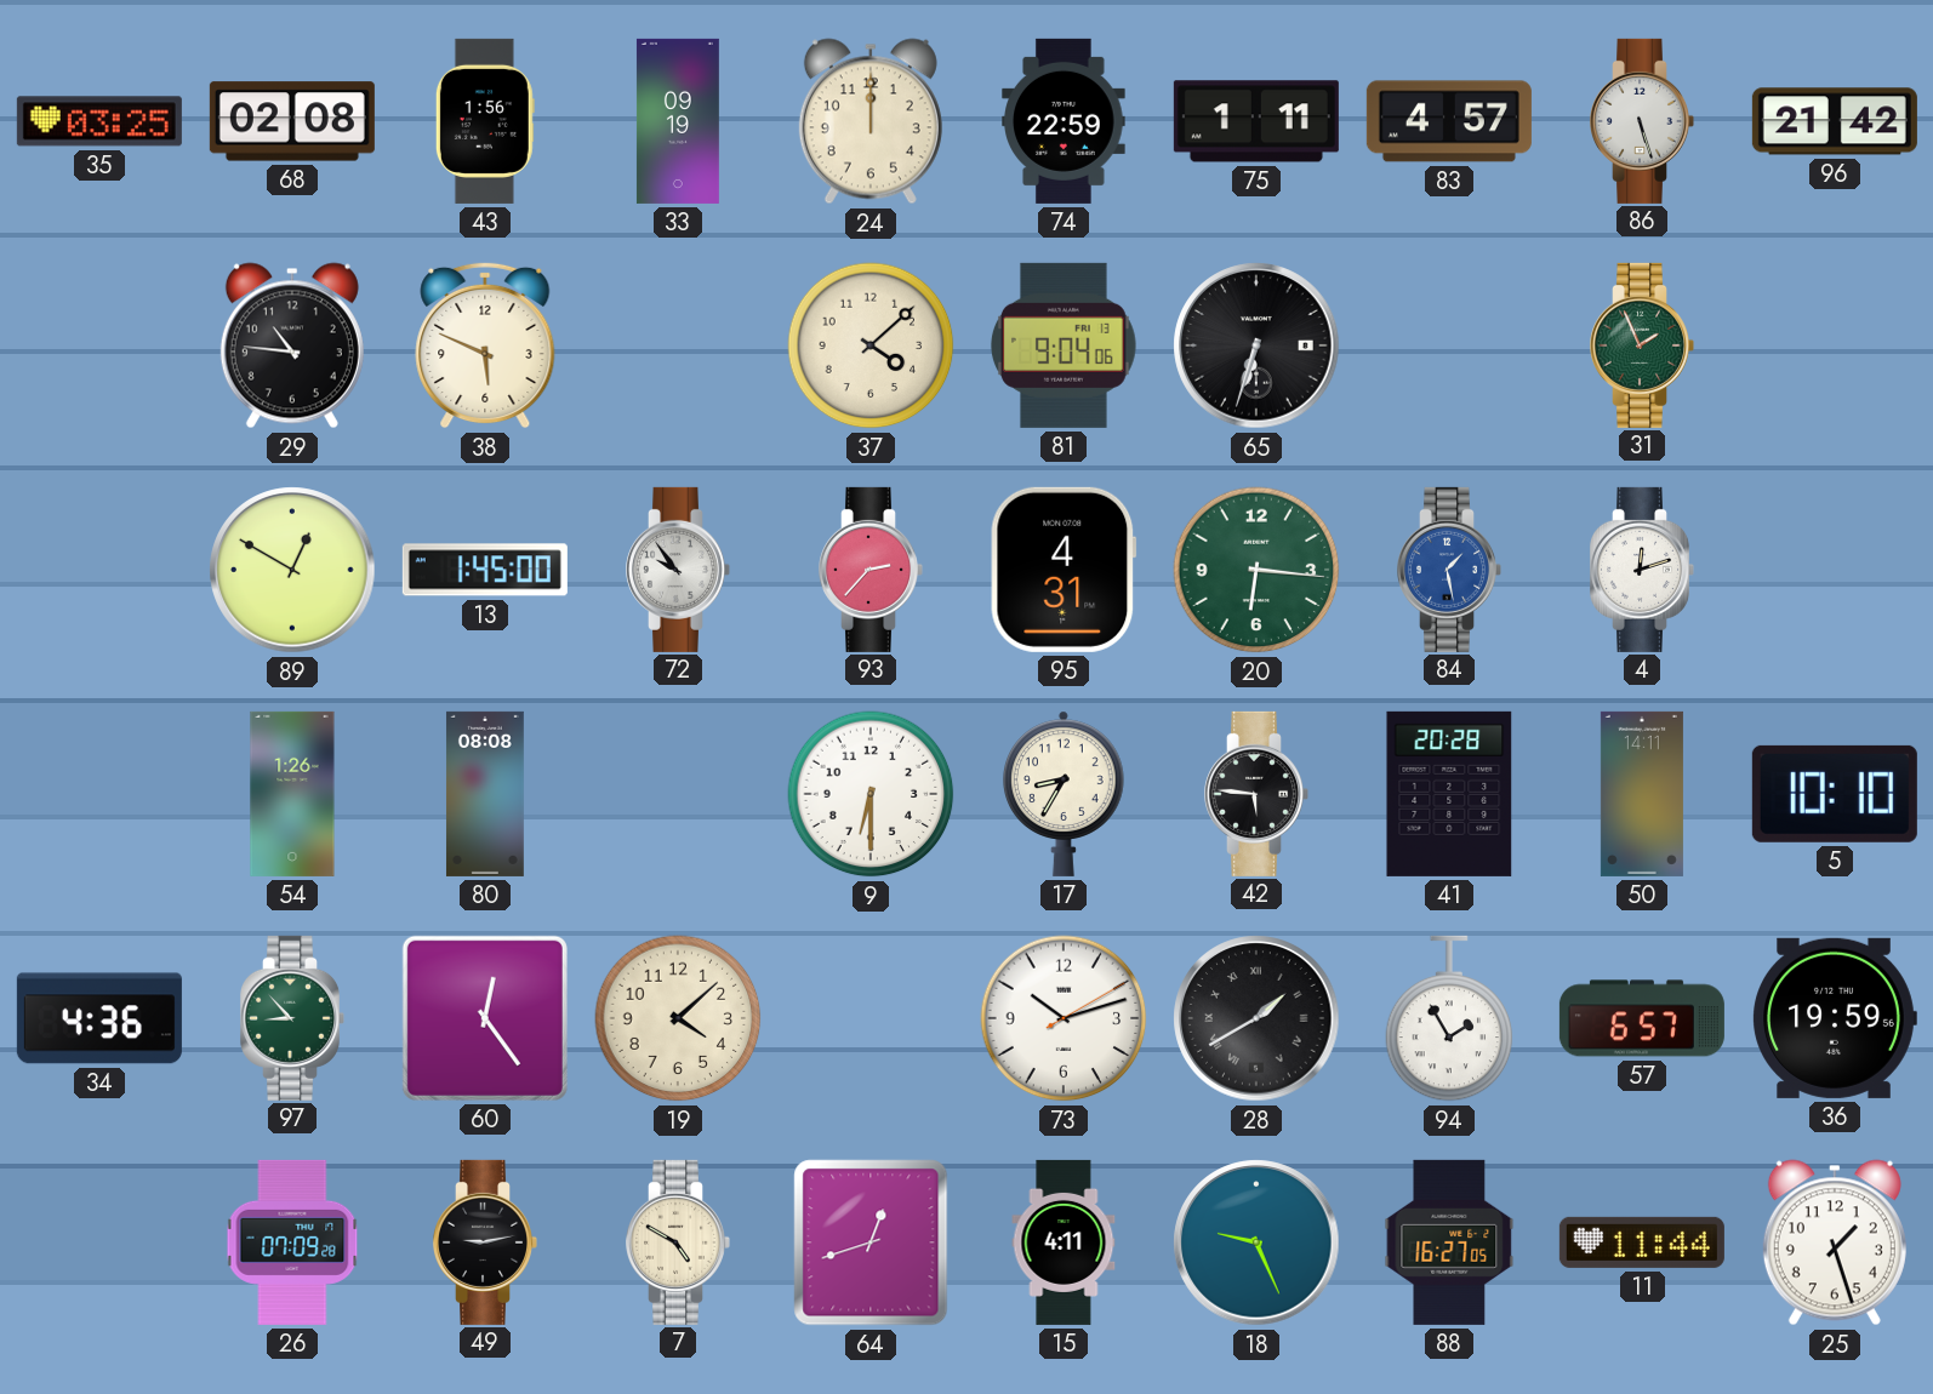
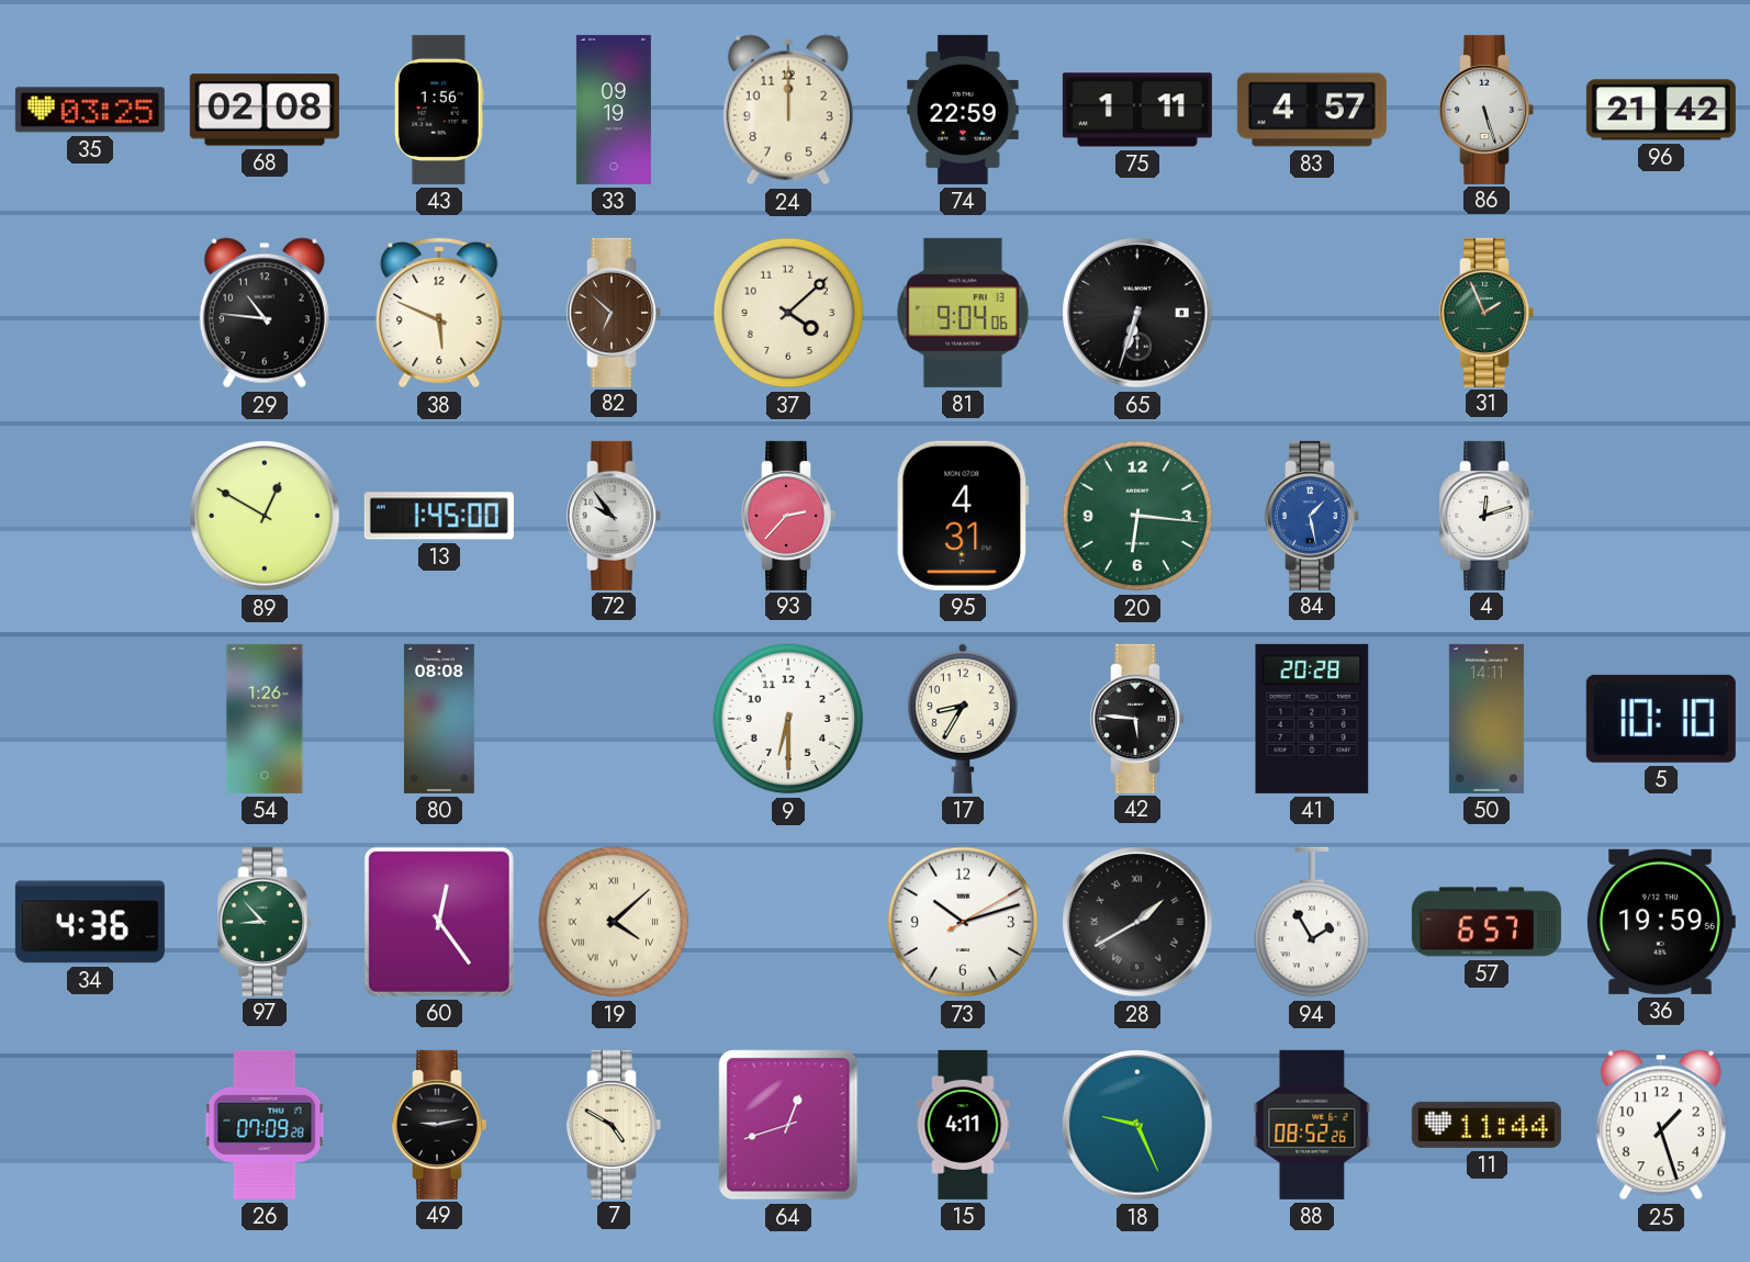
82: none -> 6:52
19 numerals: Arabic -> Roman
88: 16:27 -> 08:52
